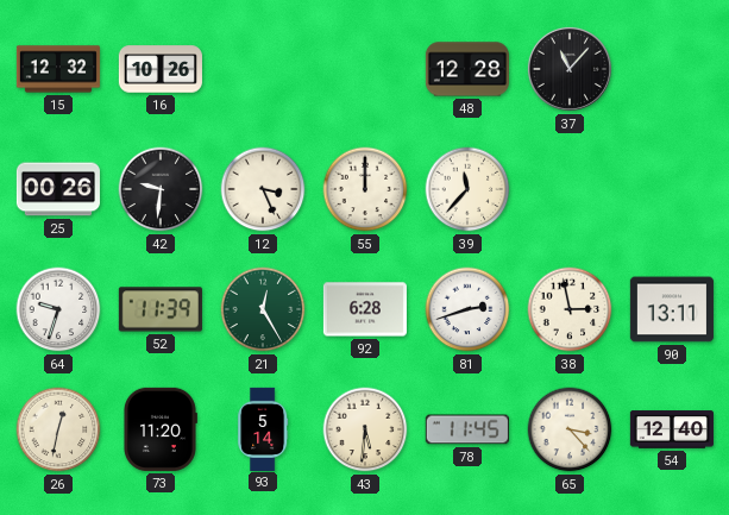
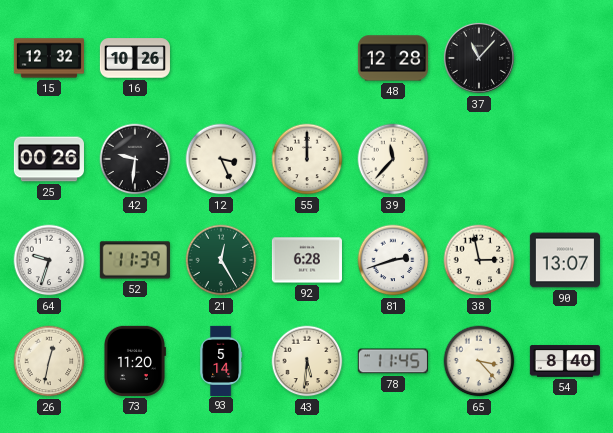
90: 13:11 -> 13:07
54: 12:40 -> 8:40
